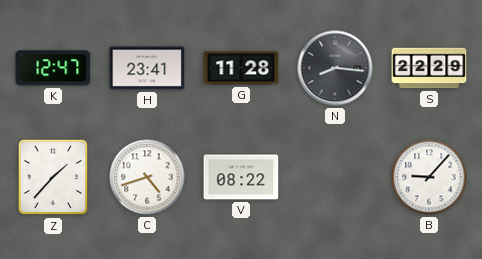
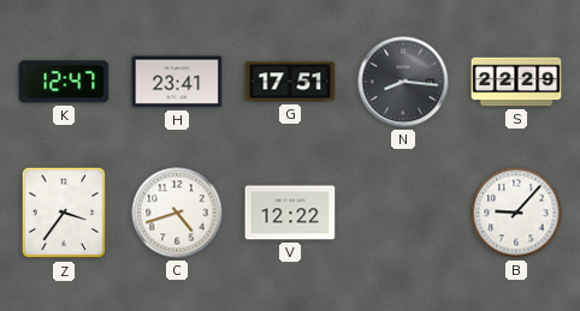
G: 11:28 -> 17:51
Z: 1:37 -> 3:36
V: 08:22 -> 12:22
